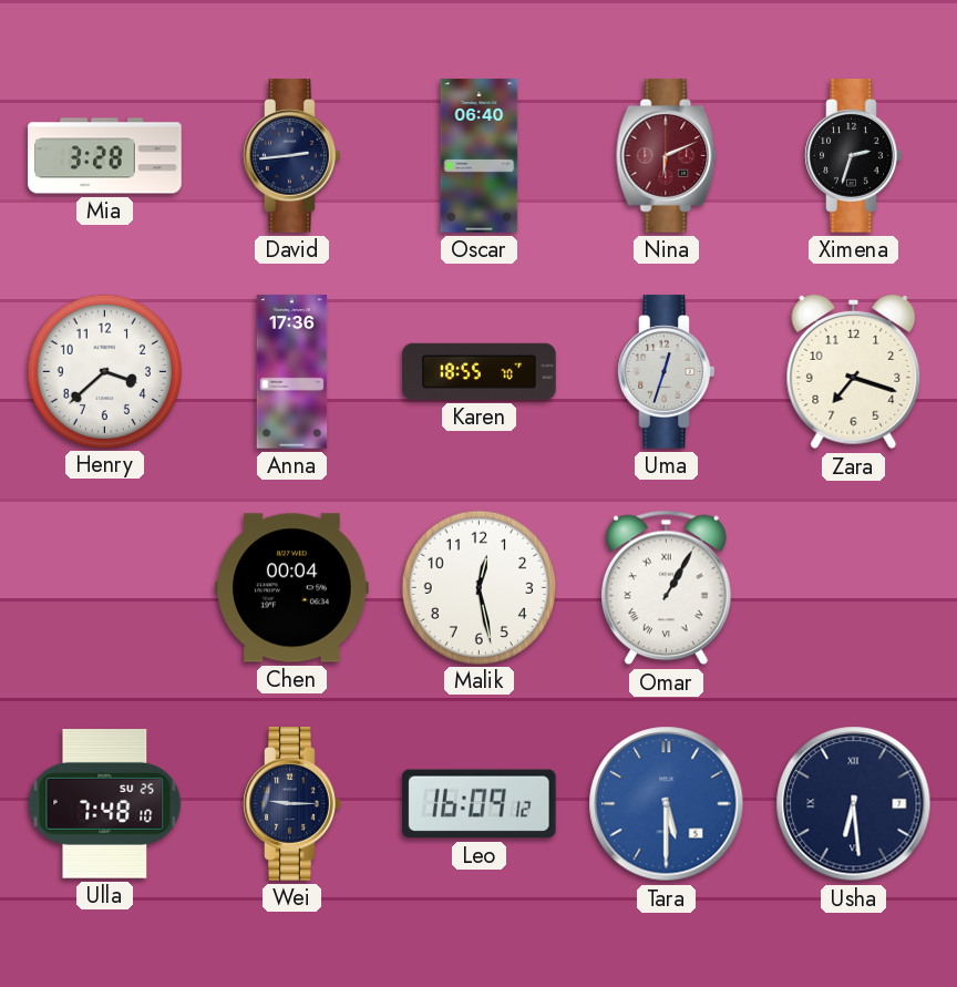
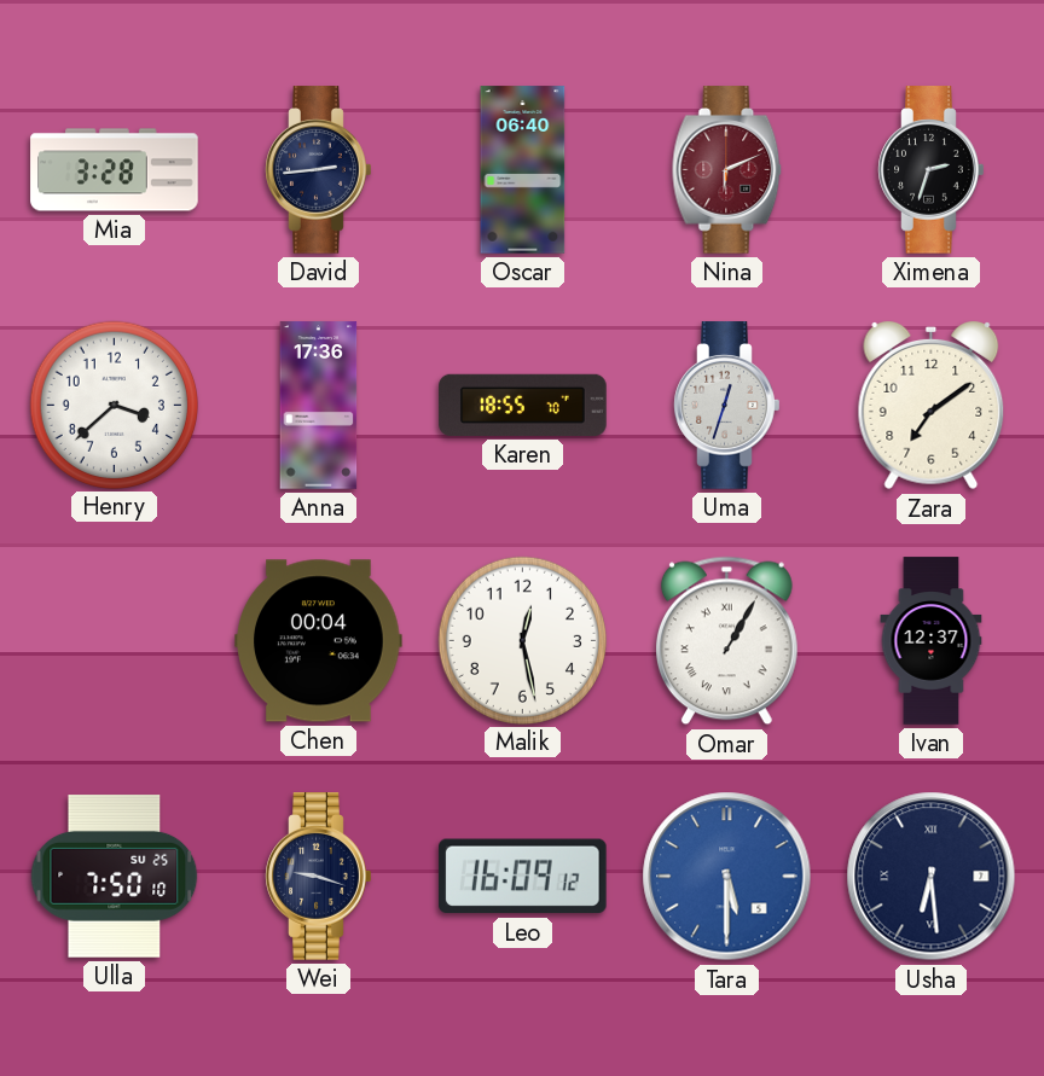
Zara: 7:18 -> 7:09
Ivan: none -> 12:37
Ulla: 7:48 -> 7:50
Wei: 9:15 -> 9:18
